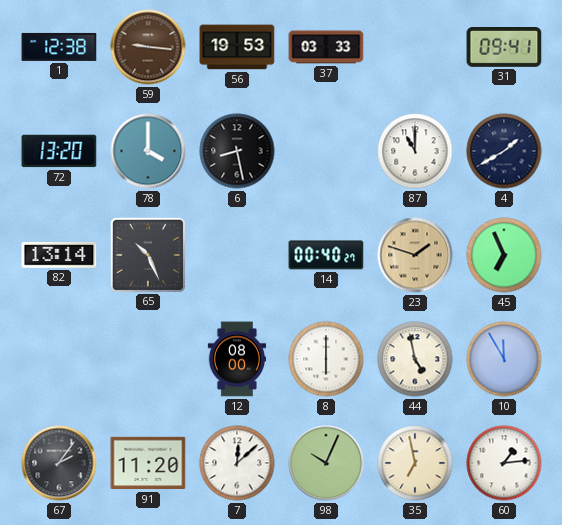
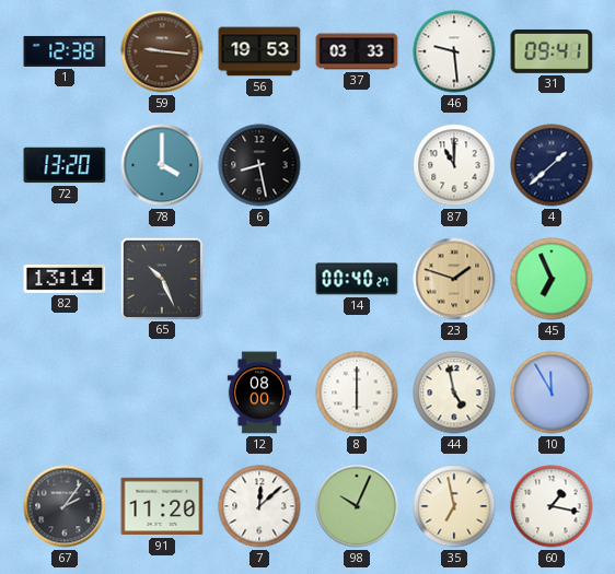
46: none -> 9:29
4: 1:40 -> 1:38
60: 1:14 -> 1:17
